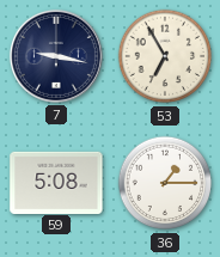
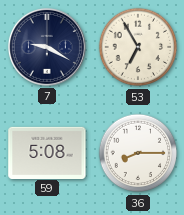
7: 9:17 -> 9:20
36: 1:15 -> 8:15
